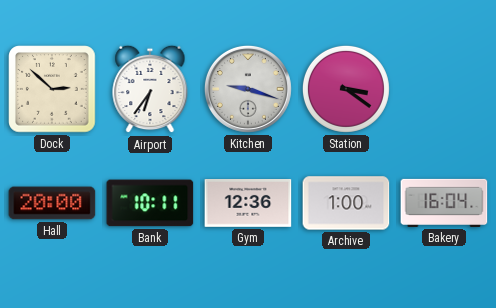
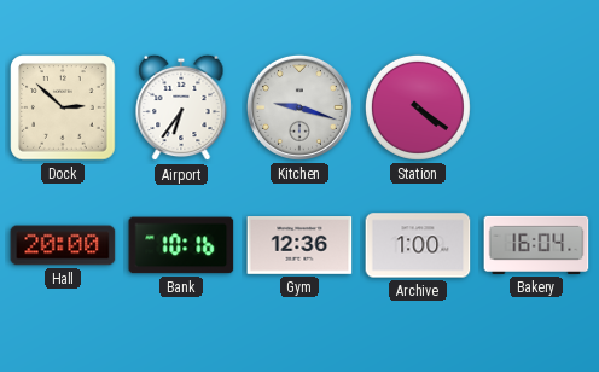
Station: 3:21 -> 4:21
Bank: 10:11 -> 10:16
